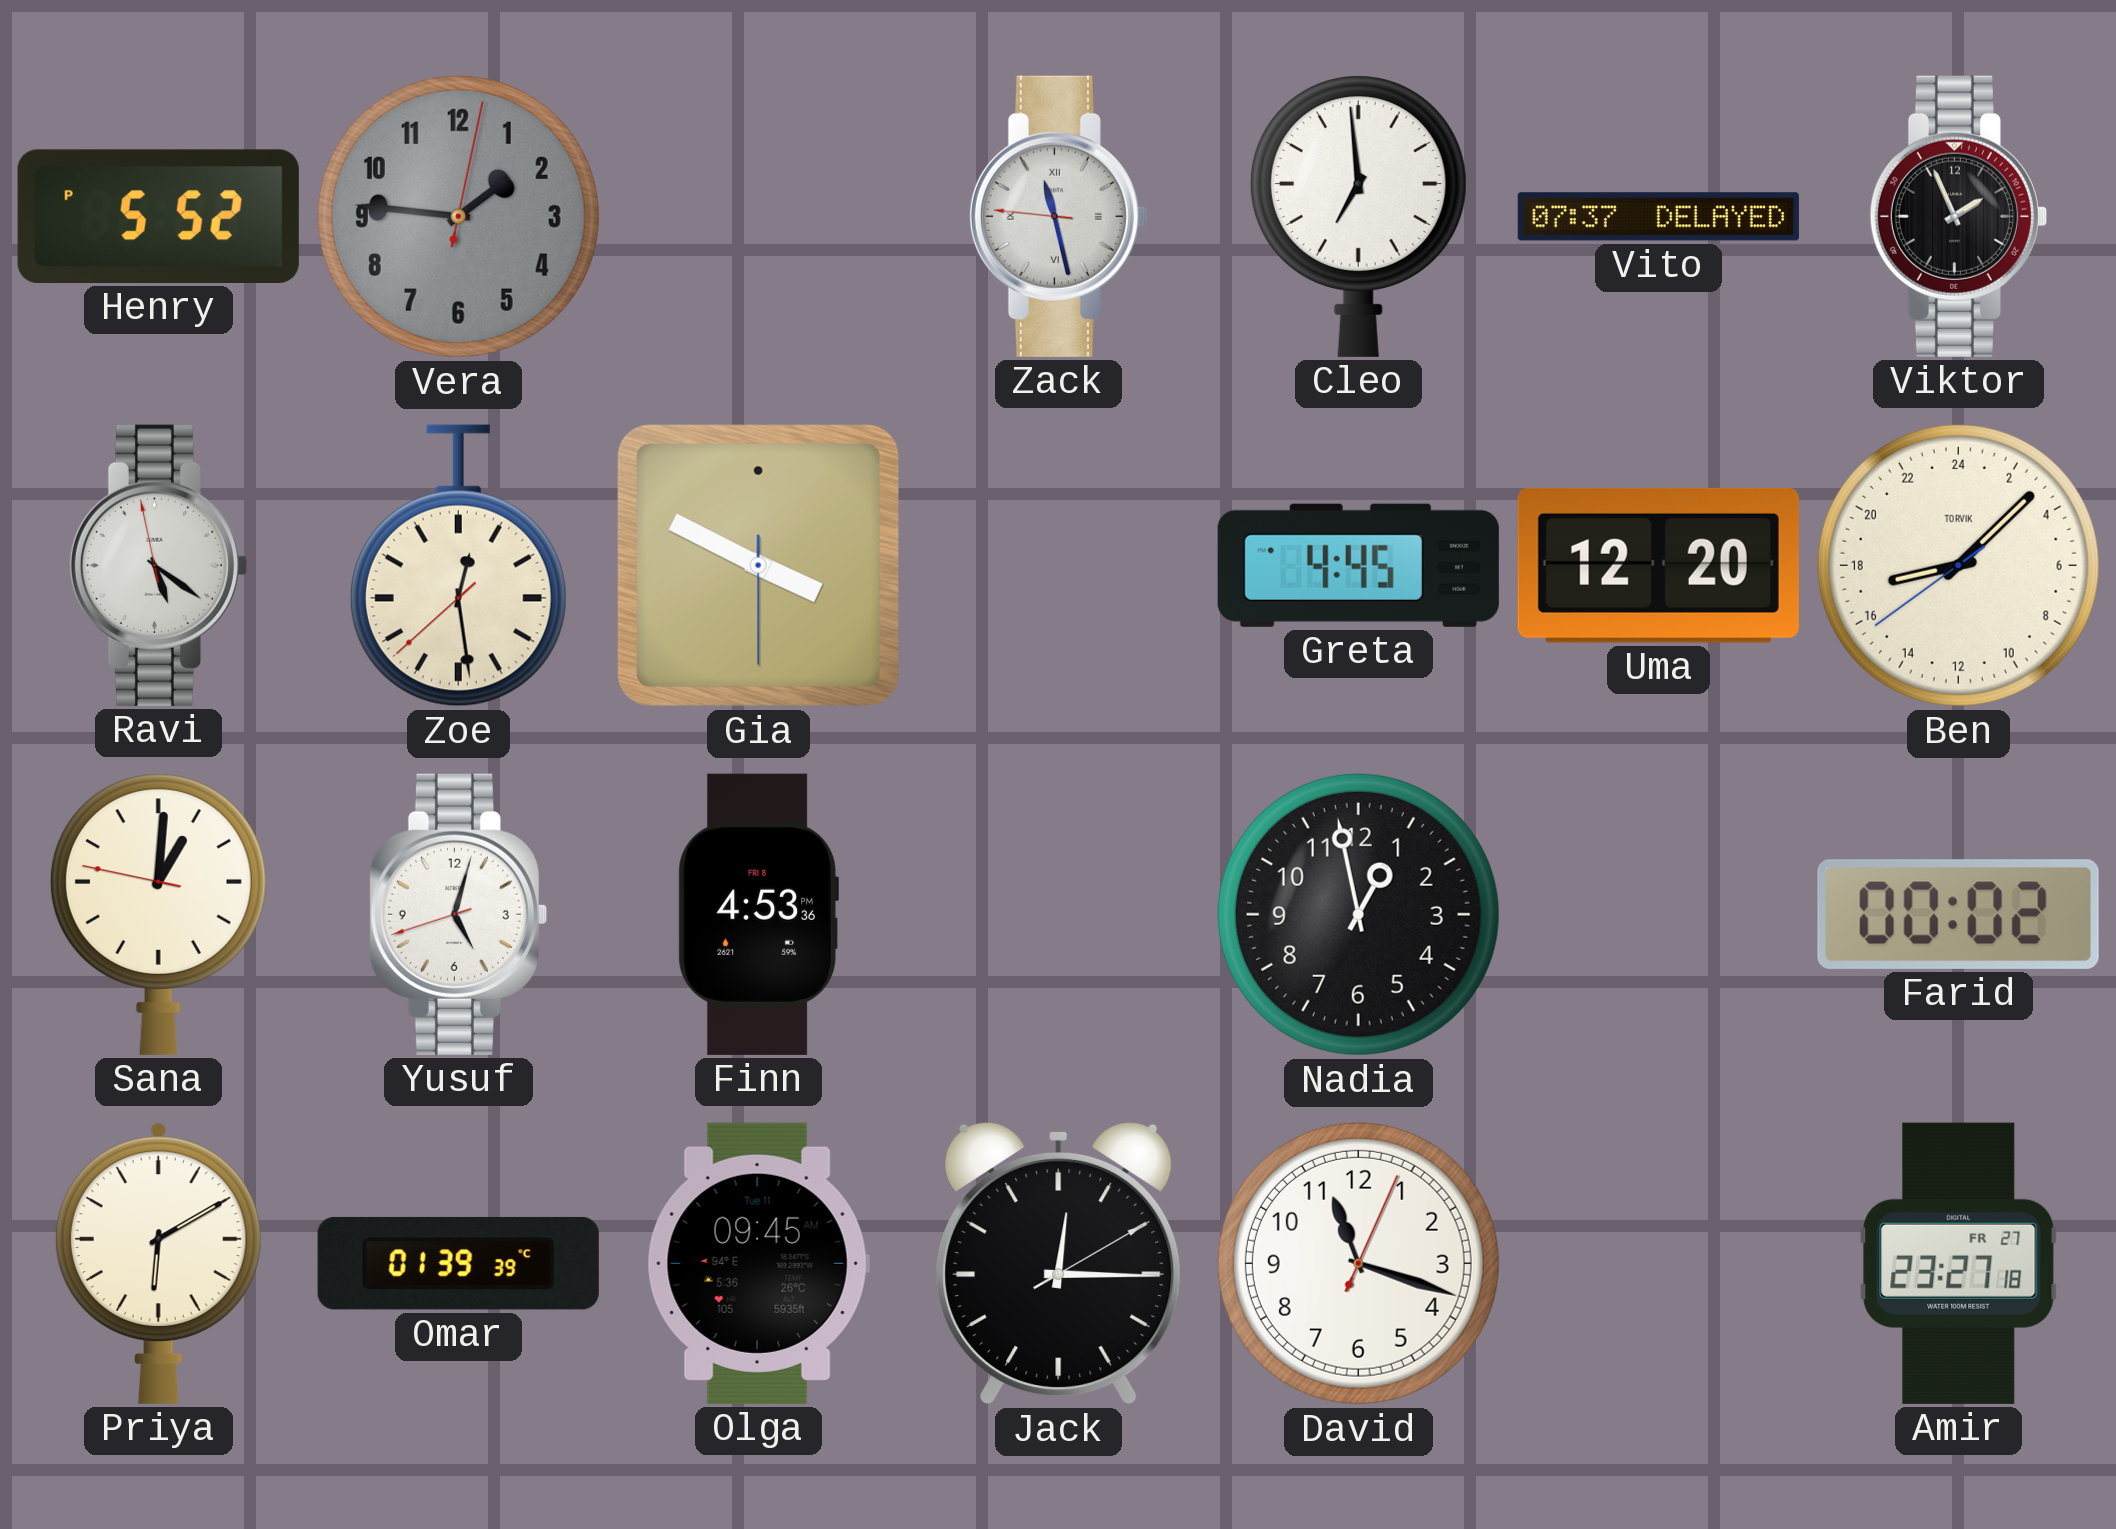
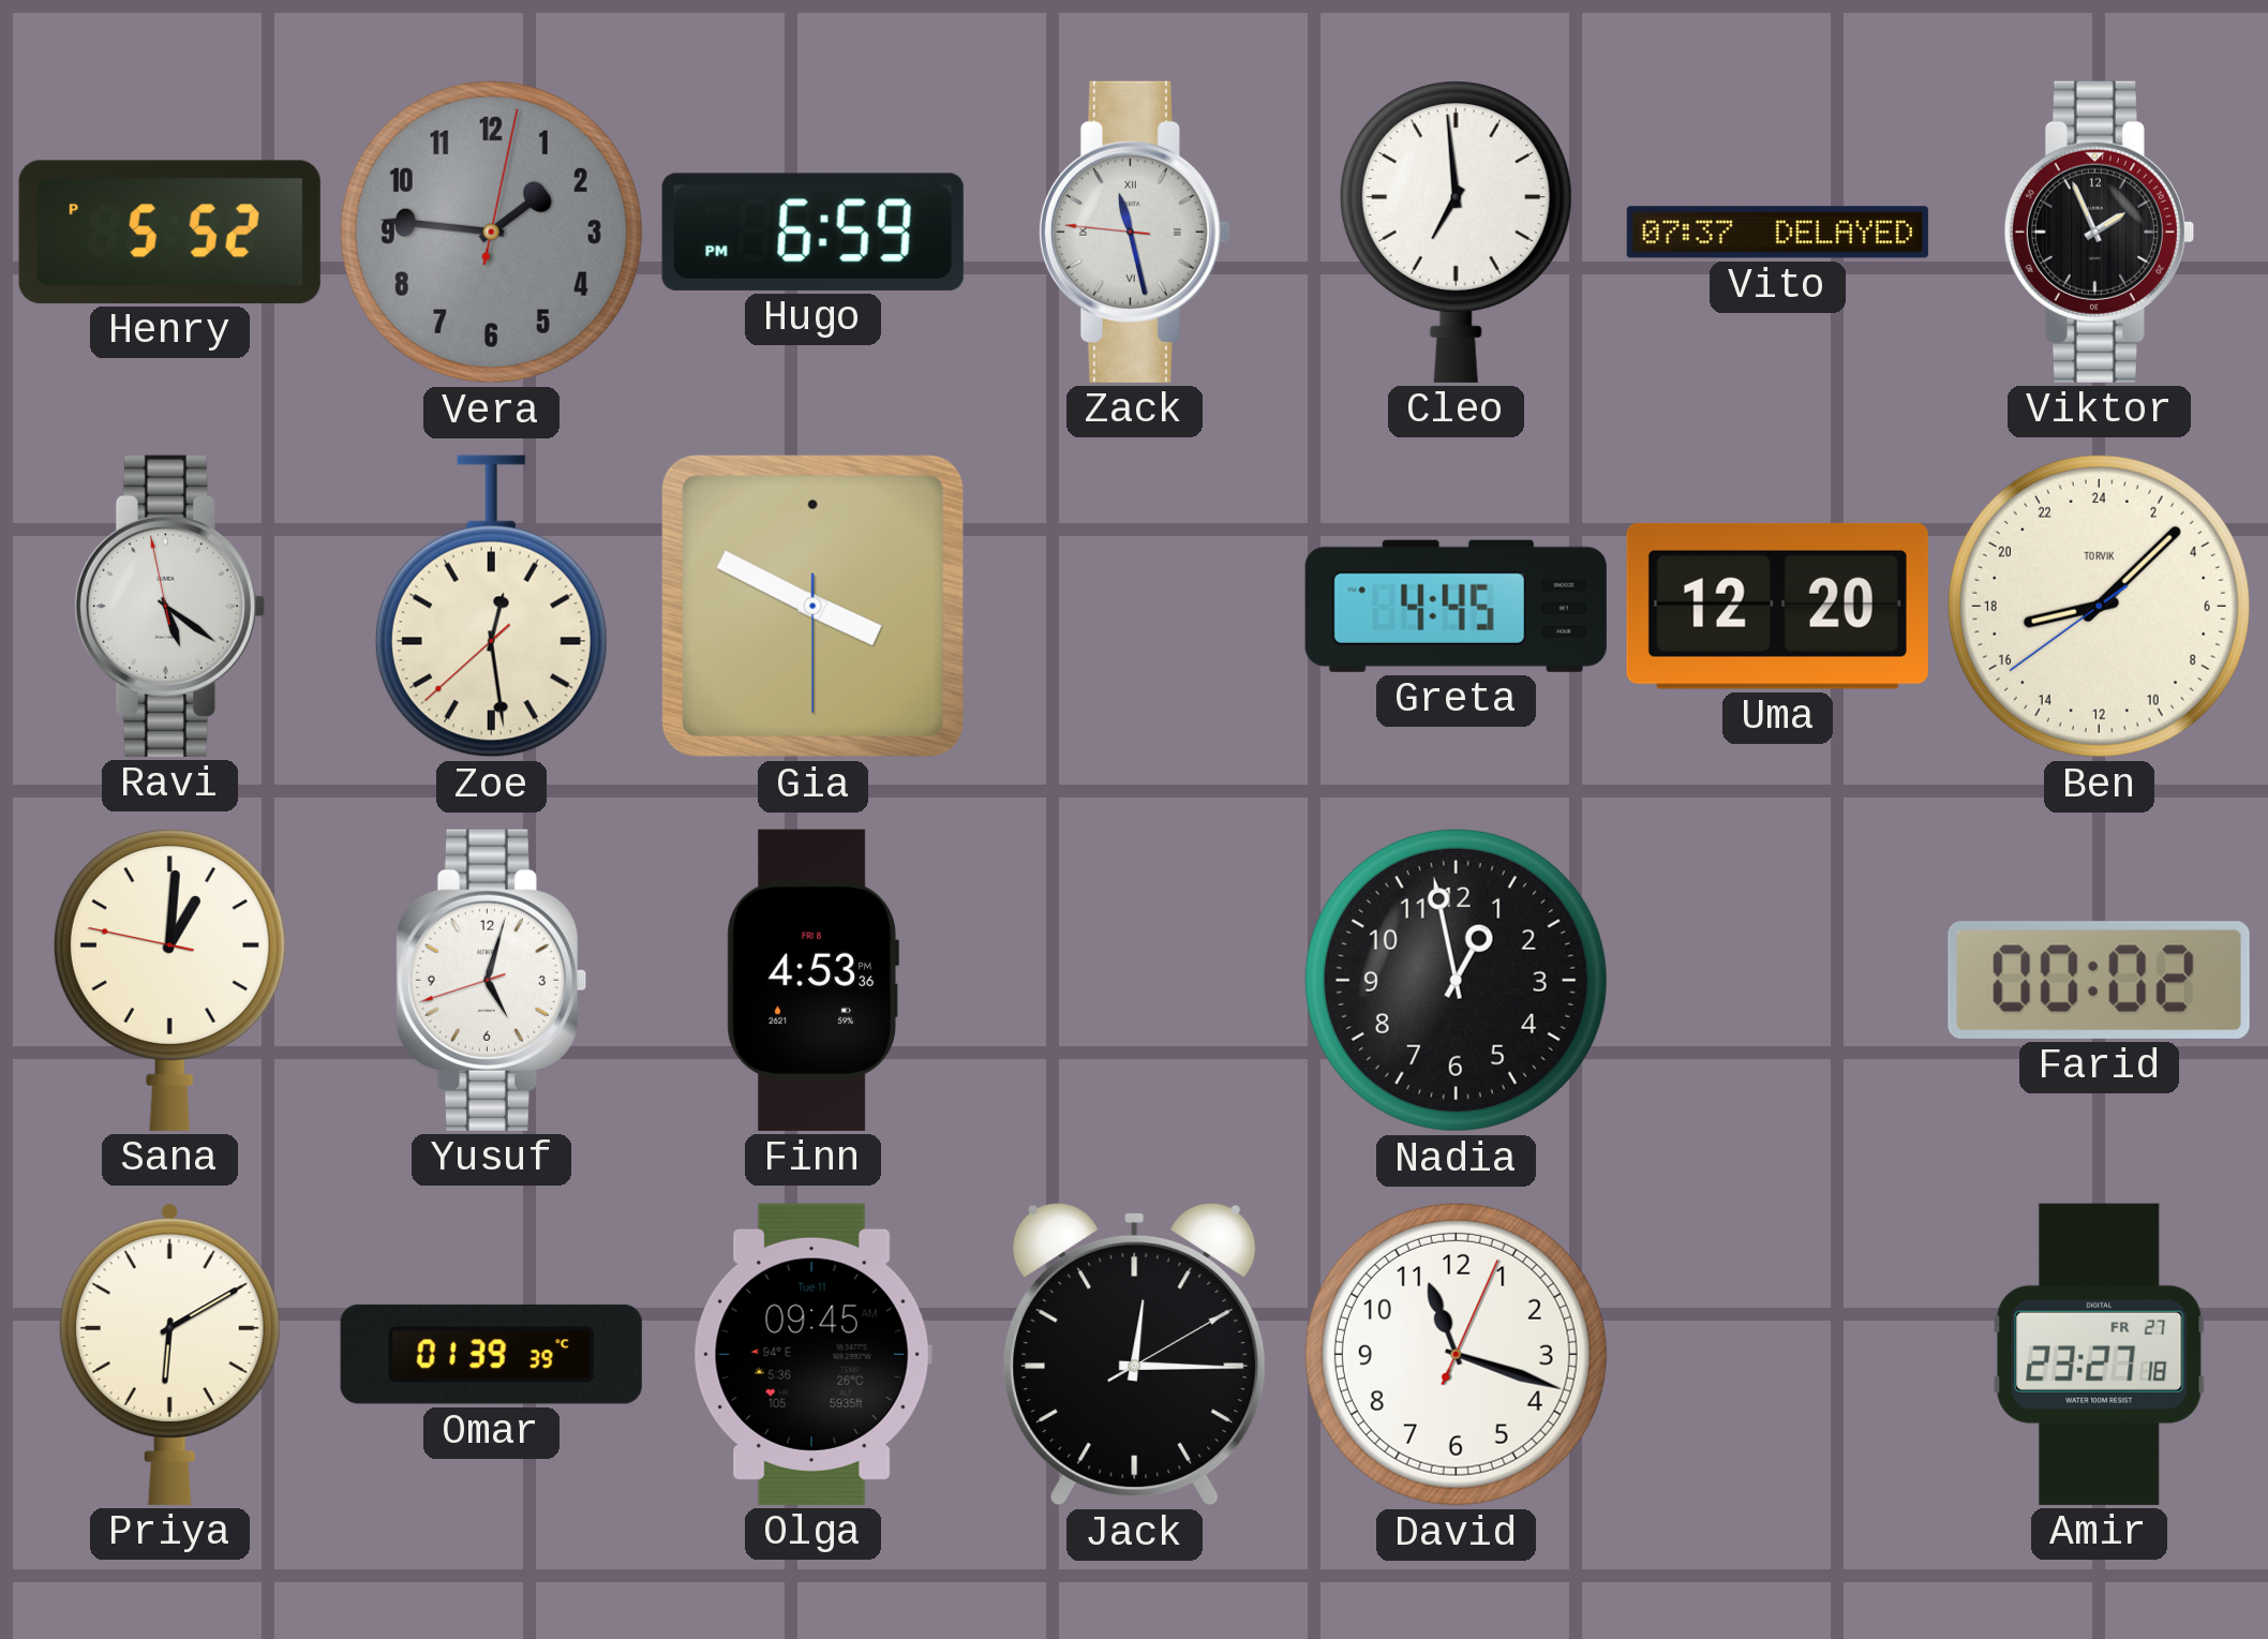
Hugo: none -> 6:59
